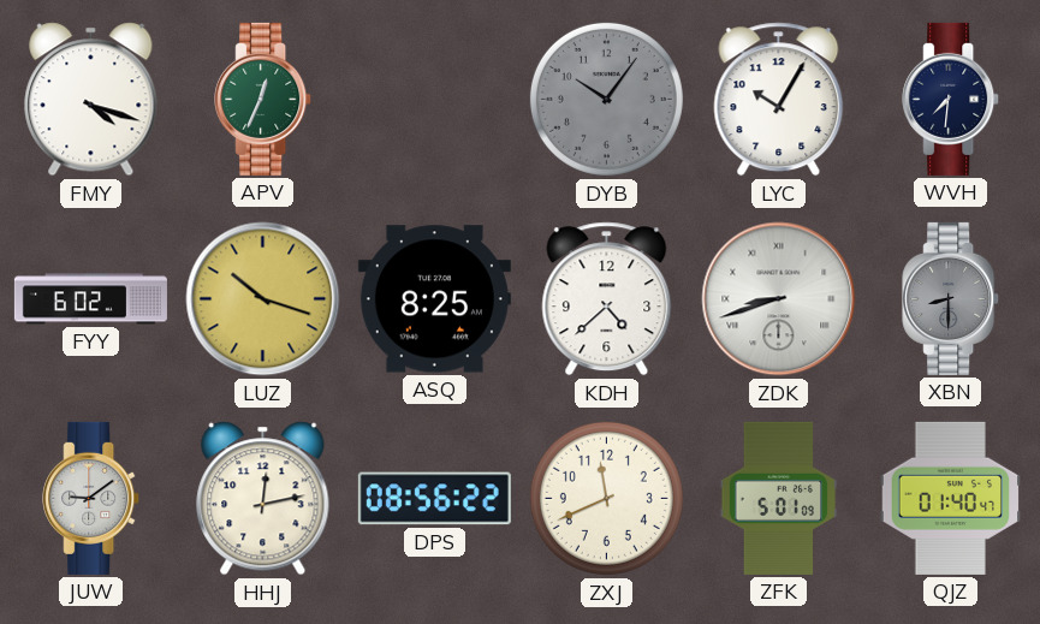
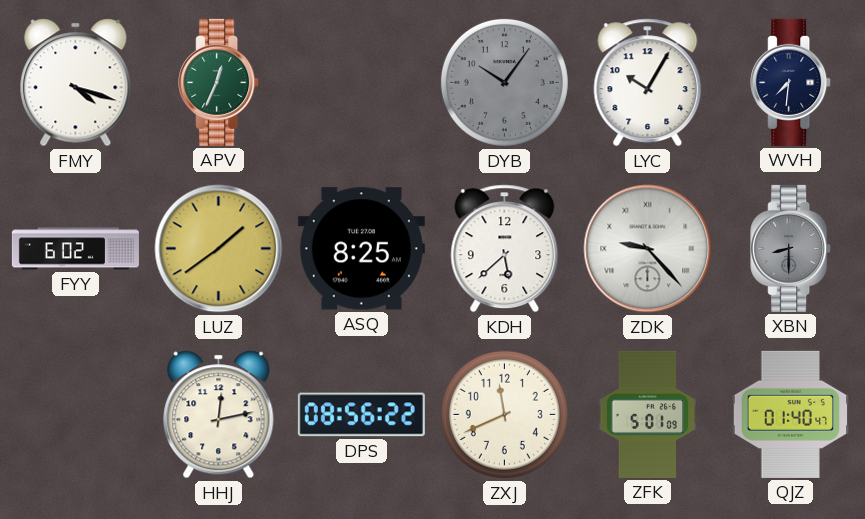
LUZ: 10:18 -> 1:39
KDH: 4:38 -> 5:38
ZDK: 8:42 -> 9:23
JUW: 9:09 -> none
